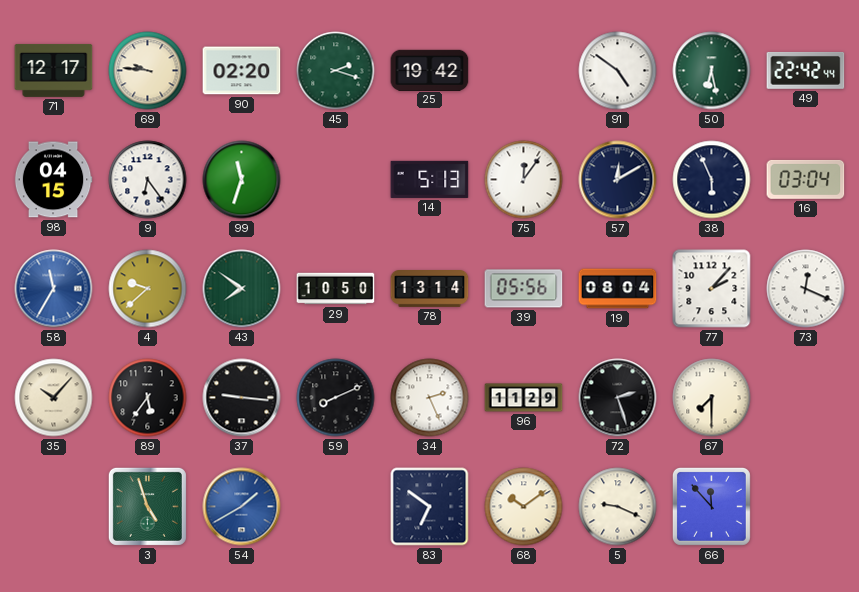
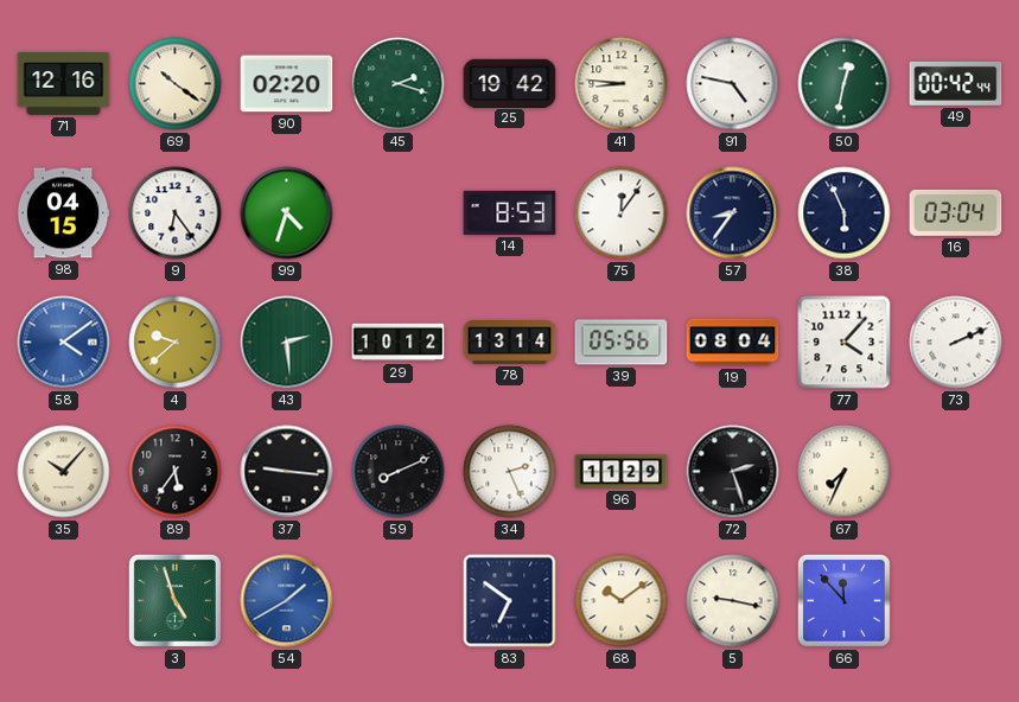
71: 12:17 -> 12:16
69: 9:46 -> 10:21
41: none -> 8:46
91: 4:51 -> 4:47
50: 6:28 -> 12:32
49: 22:42 -> 00:42
99: 11:33 -> 4:33
14: 5:13 -> 8:53
57: 12:10 -> 8:36
58: 11:35 -> 4:09
43: 7:51 -> 2:29
29: 10:50 -> 10:12
77: 2:07 -> 4:07
73: 12:19 -> 2:11
67: 7:30 -> 7:34
5: 9:19 -> 9:17
